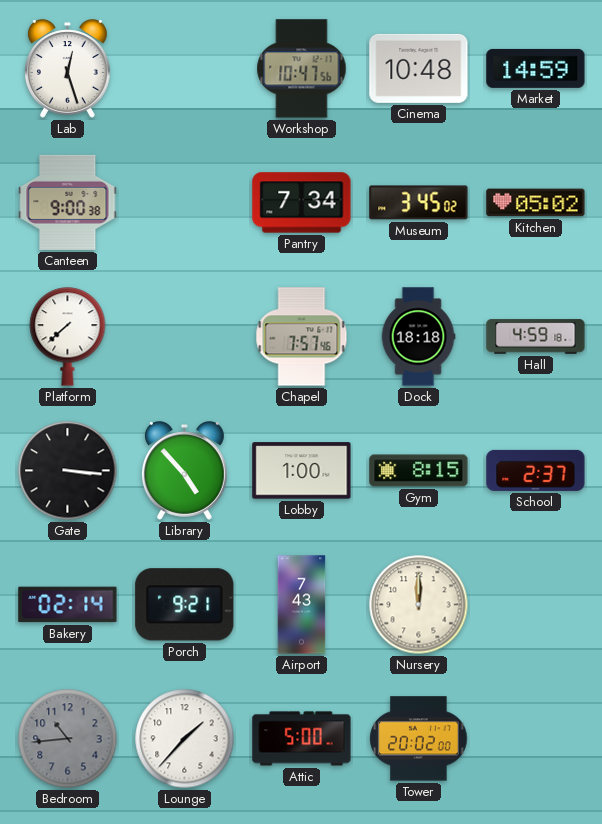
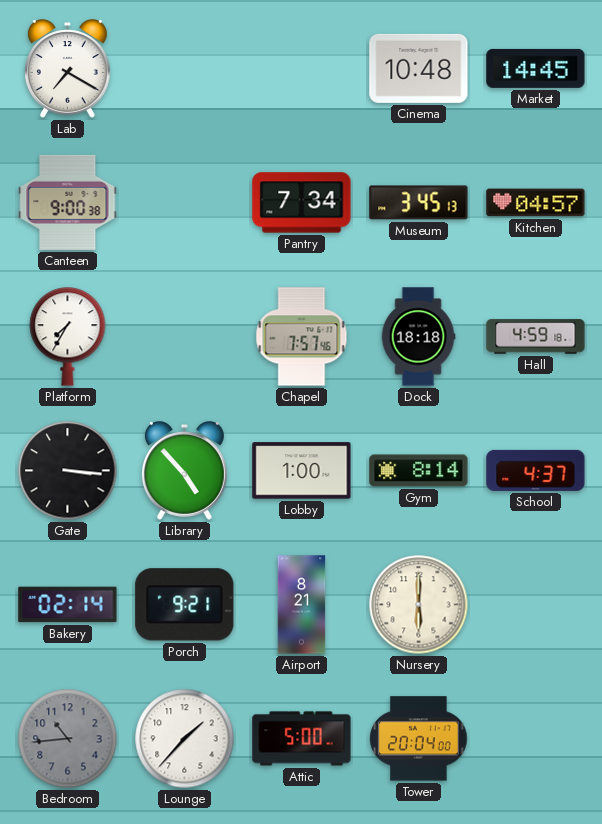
Lab: 12:27 -> 7:20
Workshop: 10:47 -> none
Market: 14:59 -> 14:45
Museum: 3:45:02 -> 3:45:13
Kitchen: 05:02 -> 04:57
Platform: 7:38 -> 7:35
Gym: 8:15 -> 8:14
School: 2:37 -> 4:37
Airport: 7:43 -> 8:21
Nursery: 12:00 -> 6:00
Tower: 20:02 -> 20:04
